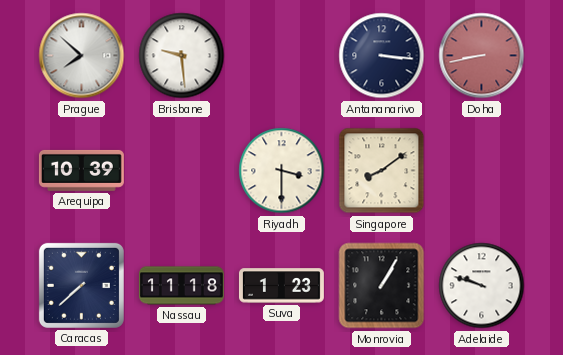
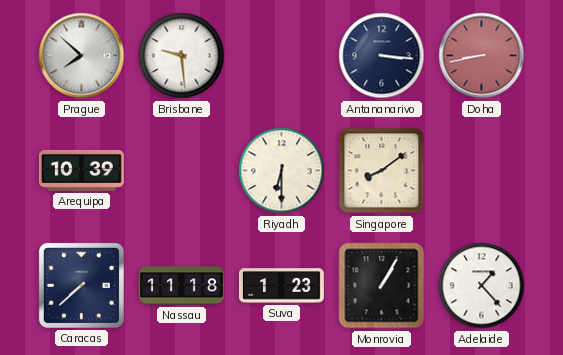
Riyadh: 3:30 -> 6:30
Adelaide: 9:48 -> 1:23
